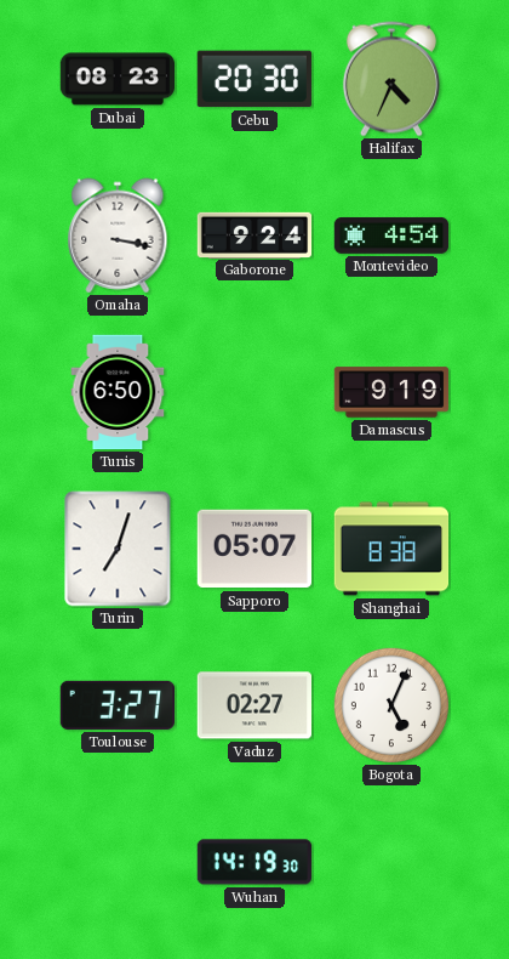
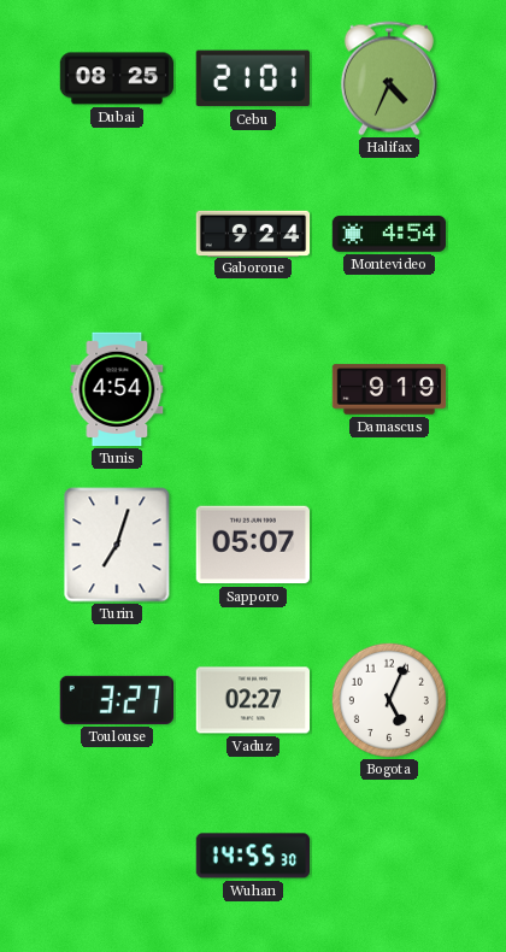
Dubai: 08:23 -> 08:25
Cebu: 20:30 -> 21:01
Omaha: 3:17 -> none
Tunis: 6:50 -> 4:54
Shanghai: 8:38 -> none
Wuhan: 14:19 -> 14:55
